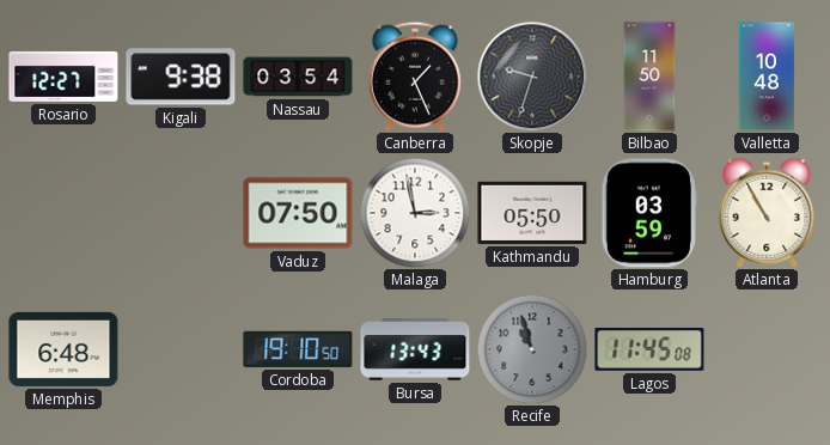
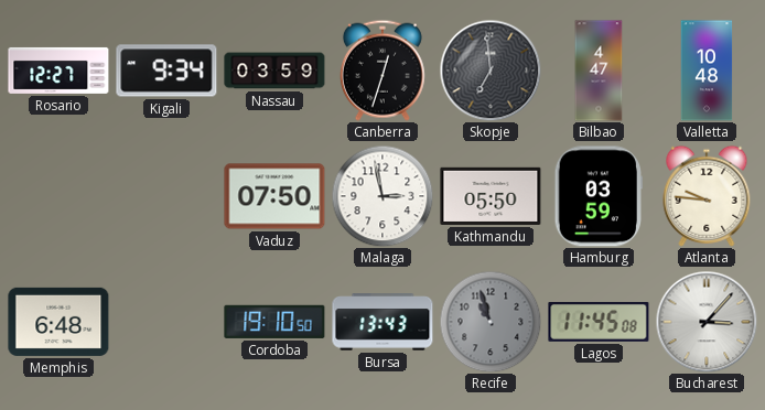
Kigali: 9:38 -> 9:34
Nassau: 03:54 -> 03:59
Canberra: 1:26 -> 12:33
Skopje: 9:33 -> 6:59
Bilbao: 11:50 -> 4:47
Atlanta: 10:55 -> 9:46
Bucharest: none -> 3:07
